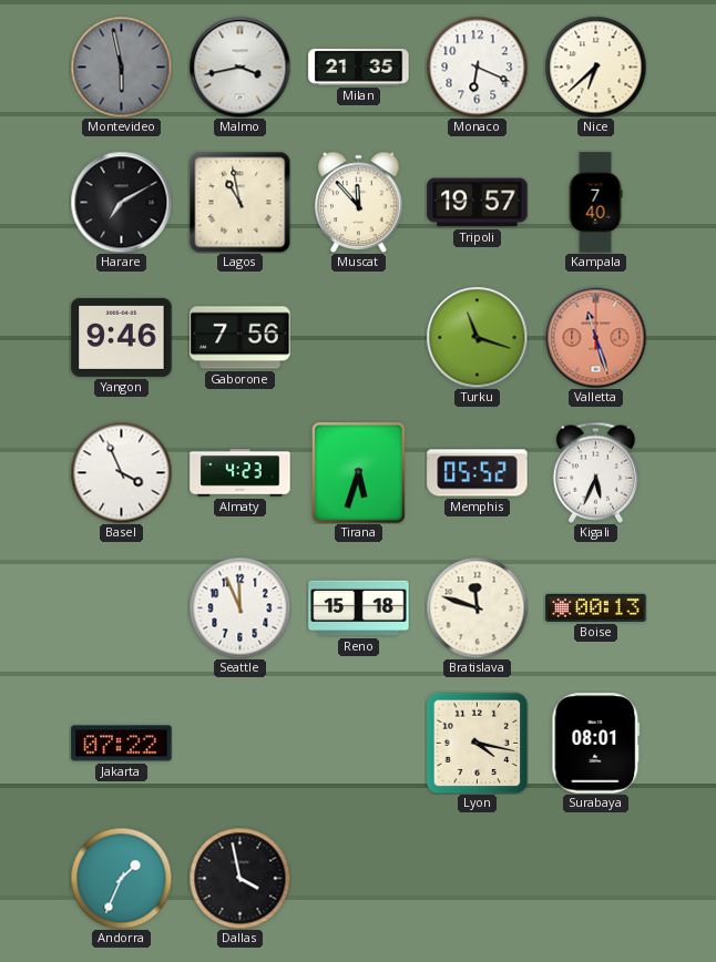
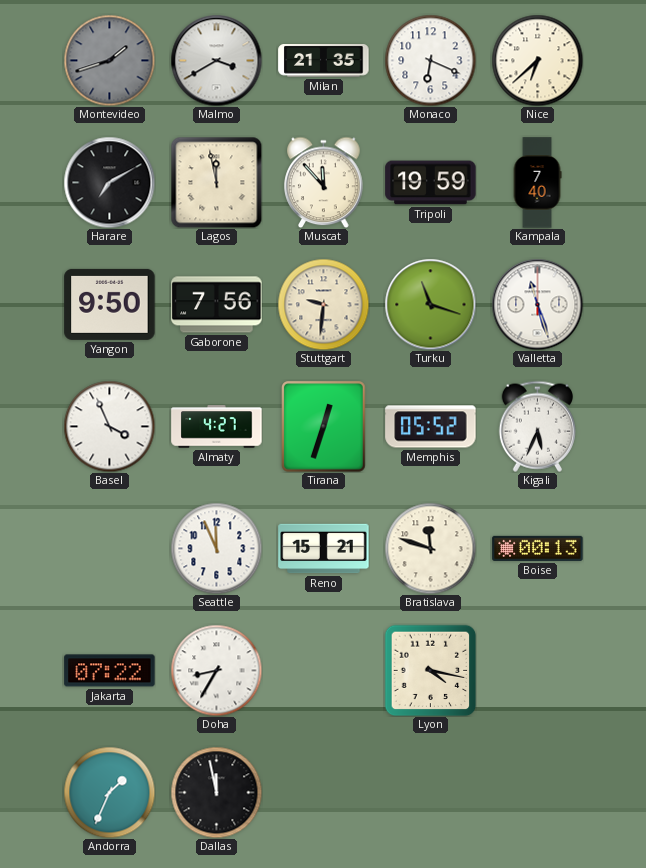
Montevideo: 5:58 -> 1:42
Malmo: 3:43 -> 3:40
Lagos: 10:58 -> 11:58
Tripoli: 19:57 -> 19:59
Yangon: 9:46 -> 9:50
Stuttgart: none -> 9:31
Valletta dial: salmon -> white
Almaty: 4:23 -> 4:27
Tirana: 5:33 -> 12:33
Reno: 15:18 -> 15:21
Doha: none -> 8:35
Surabaya: 08:01 -> none
Dallas: 3:58 -> 11:58
